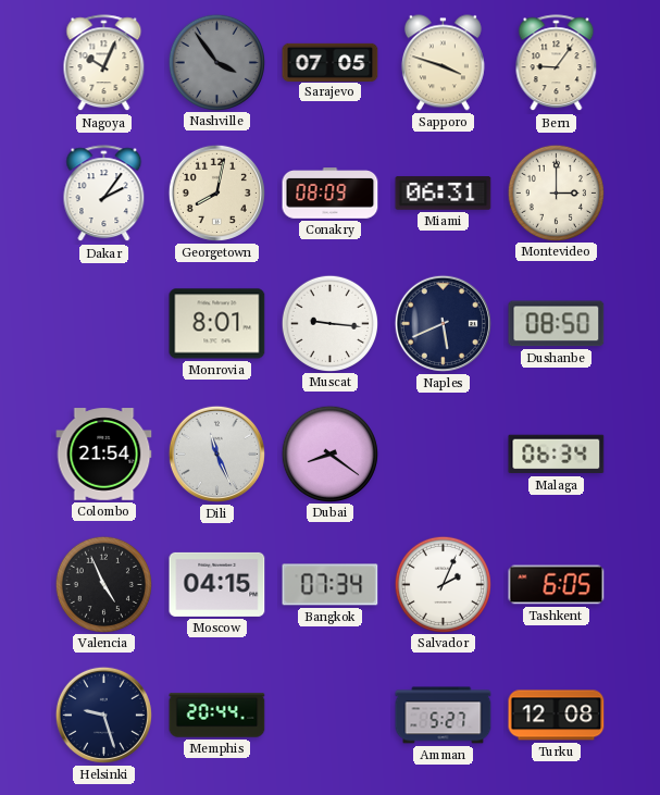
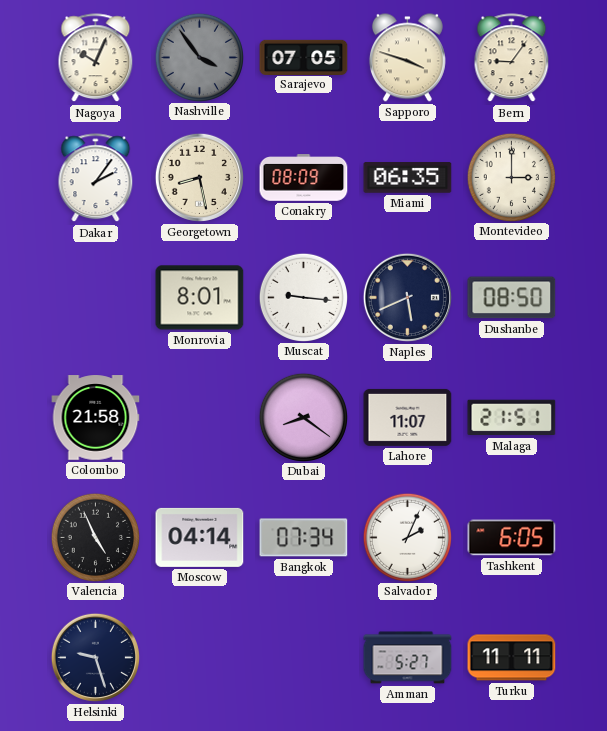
Georgetown: 8:02 -> 8:28
Miami: 06:31 -> 06:35
Colombo: 21:54 -> 21:58
Dili: 11:26 -> none
Lahore: none -> 11:07
Malaga: 06:34 -> 21:51
Moscow: 04:15 -> 04:14
Memphis: 20:44 -> none
Turku: 12:08 -> 11:11
